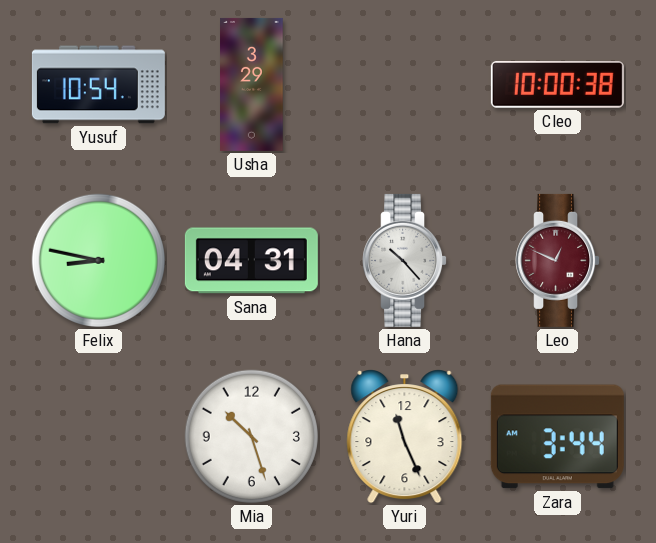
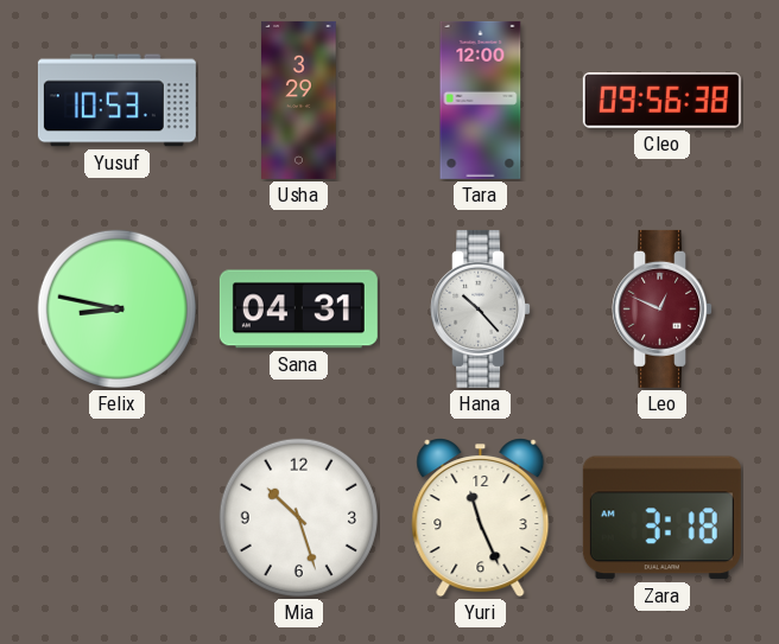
Yusuf: 10:54 -> 10:53
Tara: none -> 12:00
Cleo: 10:00 -> 09:56
Zara: 3:44 -> 3:18
